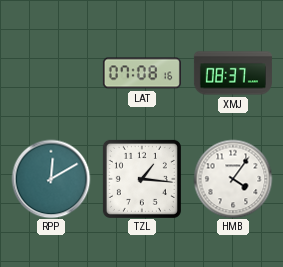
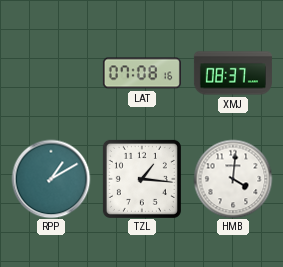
RPP: 12:10 -> 1:10
HMB: 4:06 -> 4:01
